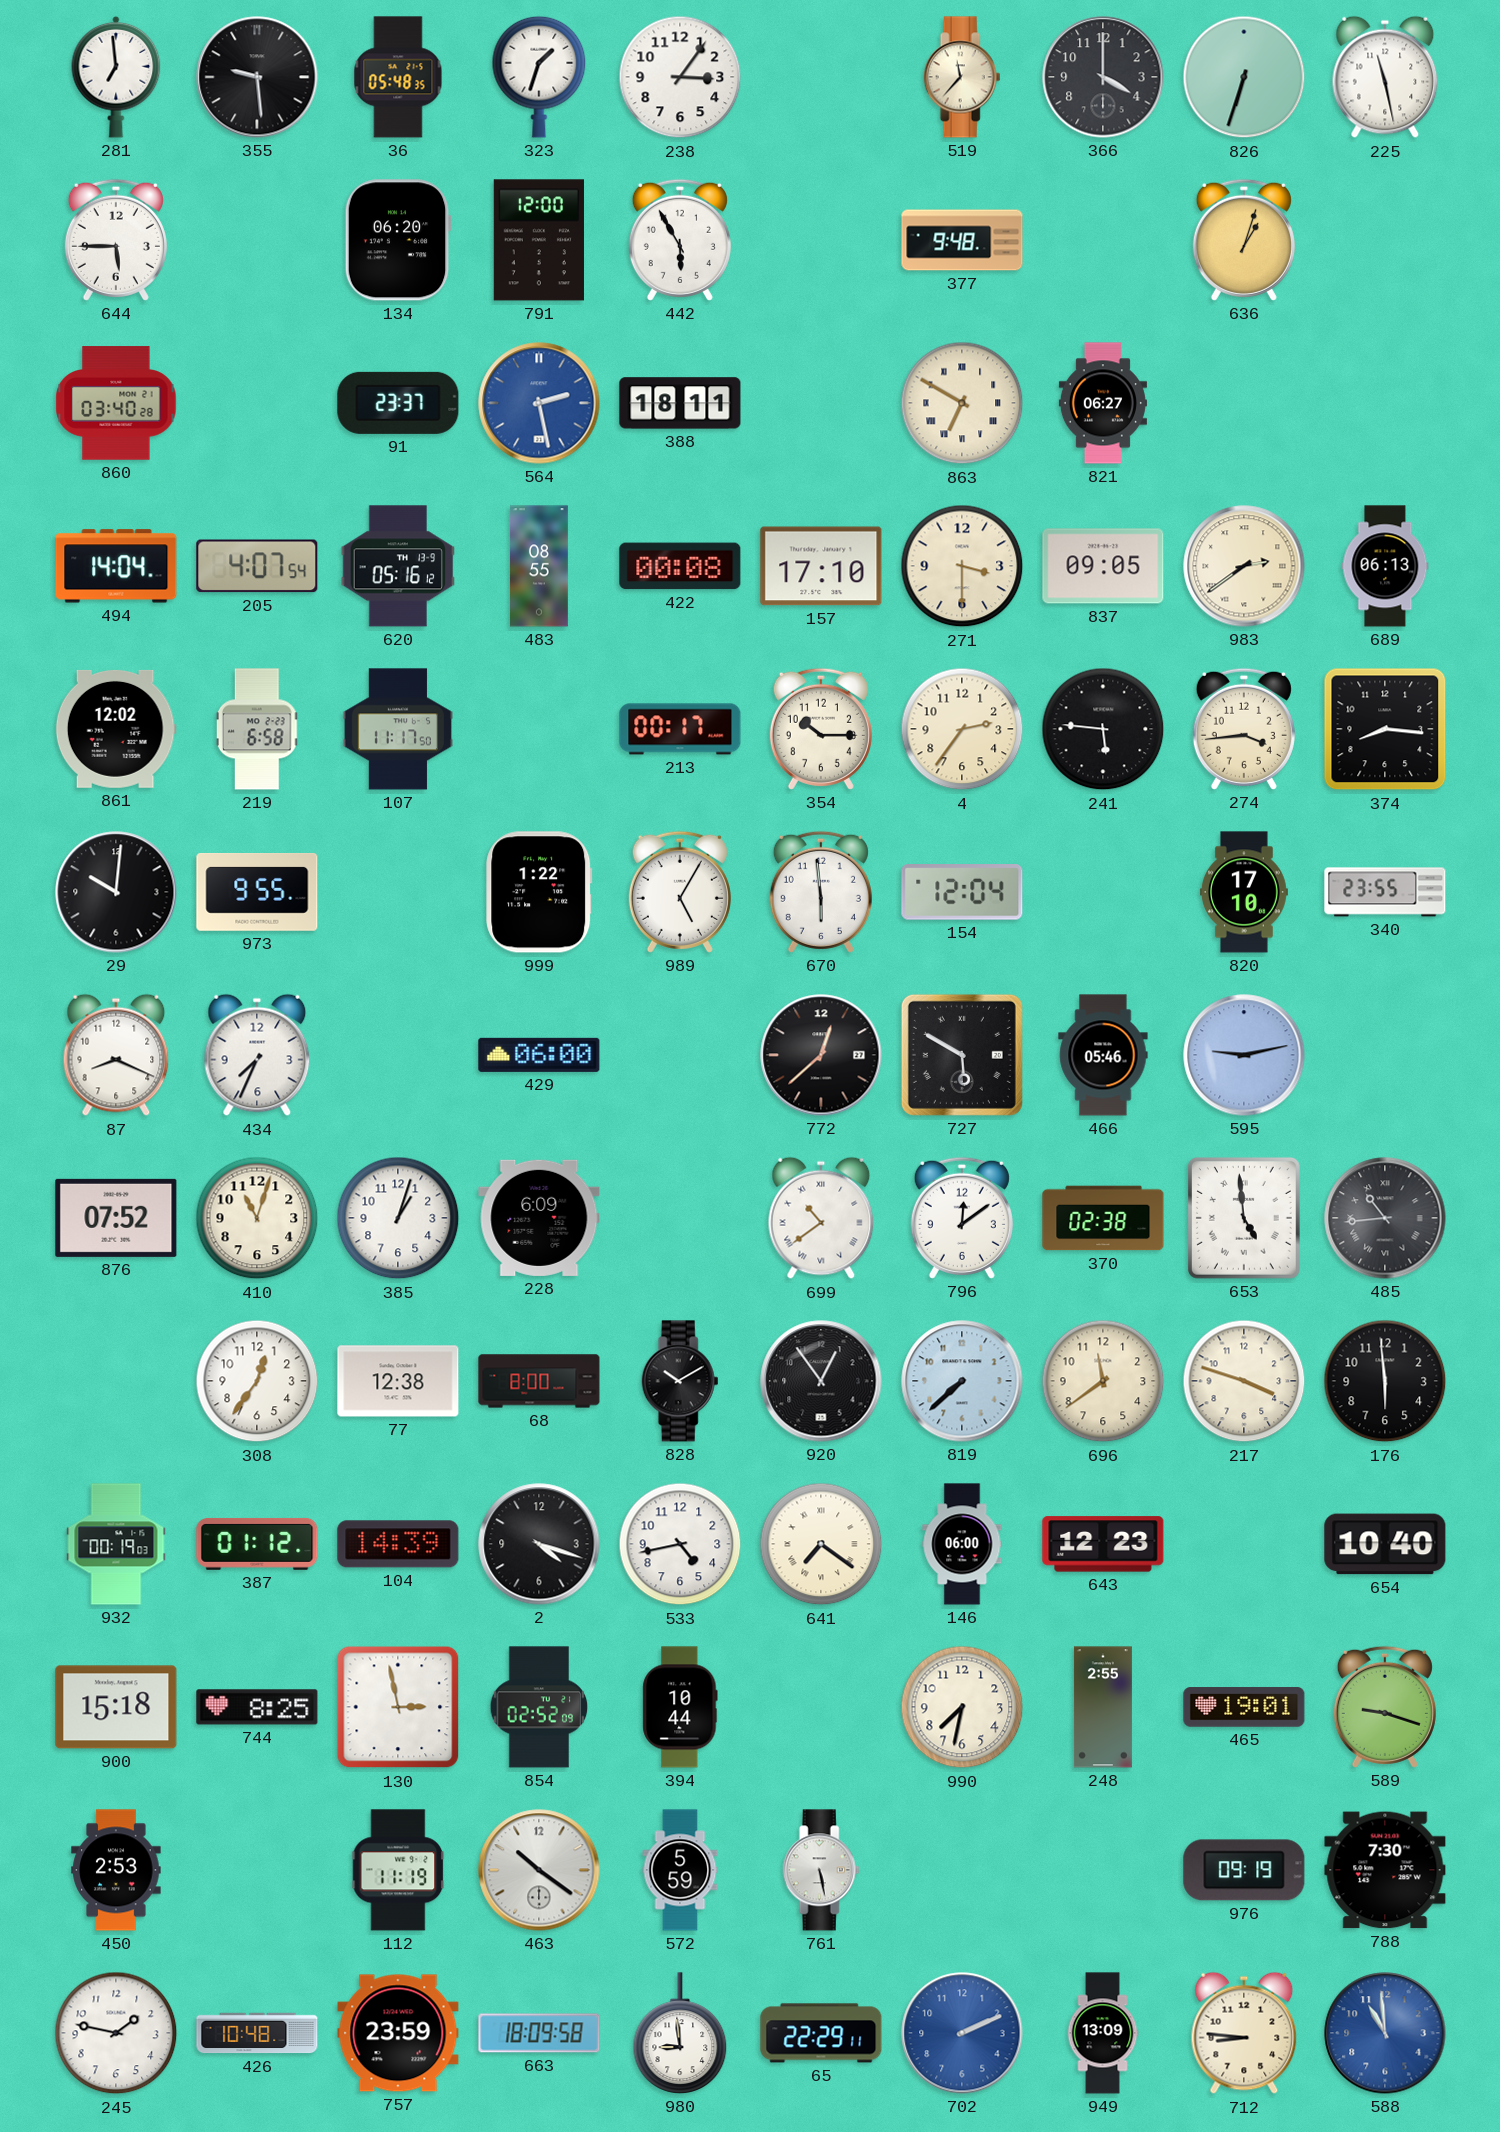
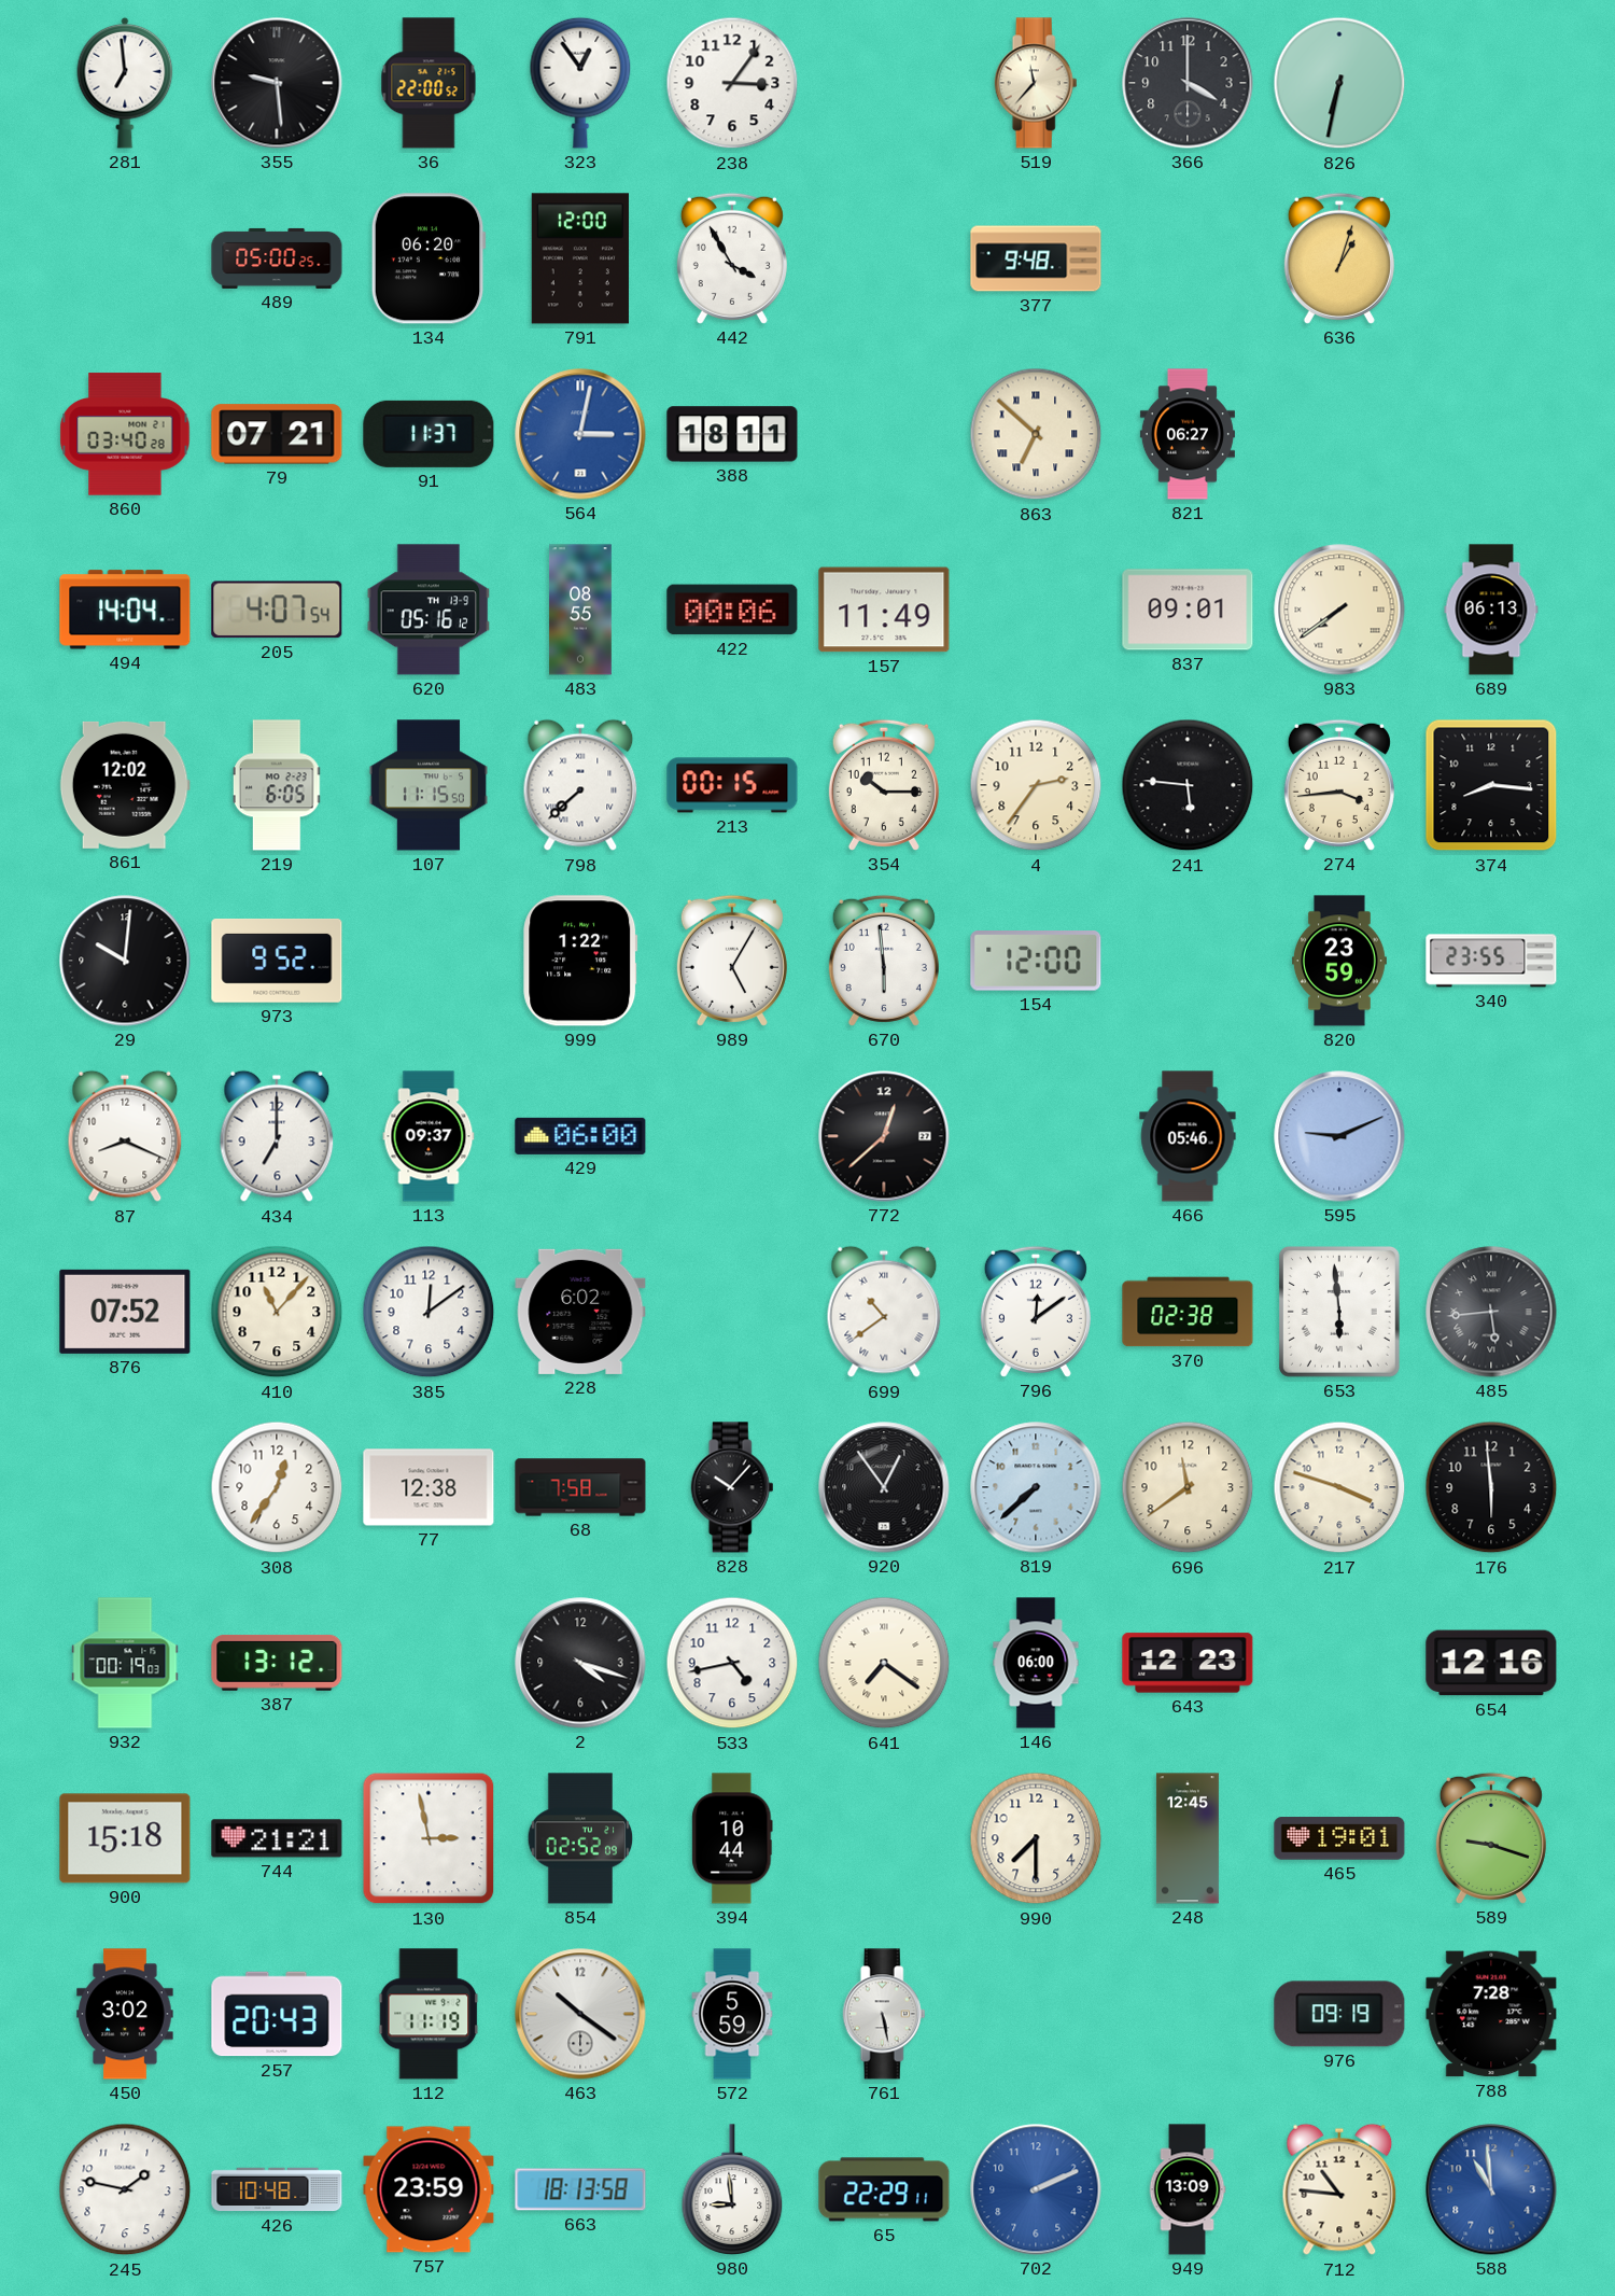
36: 05:48 -> 22:00
323: 1:33 -> 12:54
826: 6:33 -> 6:32
225: 11:28 -> none
644: 5:45 -> none
489: none -> 05:00
442: 5:55 -> 3:55
79: none -> 07:21
91: 23:37 -> 11:37
564: 2:28 -> 3:02
863: 6:50 -> 6:52
422: 00:08 -> 00:06
157: 17:10 -> 11:49
271: 3:30 -> none
837: 09:05 -> 09:01
983: 2:39 -> 7:39
219: 6:58 -> 6:05
107: 11:17 -> 11:15
798: none -> 7:38
213: 00:17 -> 00:15
973: 9:55 -> 9:52
154: 12:04 -> 12:00
820: 17:10 -> 23:59
434: 7:34 -> 7:00
113: none -> 09:37
727: 5:50 -> none
595: 9:13 -> 9:11
410: 11:03 -> 11:07
385: 1:03 -> 12:09
228: 6:09 -> 6:02
653: 4:59 -> 5:59
485: 10:44 -> 5:44
68: 8:00 -> 7:58
828: 10:10 -> 10:07
387: 01:12 -> 13:12
104: 14:39 -> none
654: 10:40 -> 12:16
744: 8:25 -> 21:21
990: 7:32 -> 7:30
248: 2:55 -> 12:45
450: 2:53 -> 3:02
257: none -> 20:43
788: 7:30 -> 7:28
663: 18:09 -> 18:13
712: 8:46 -> 10:46
